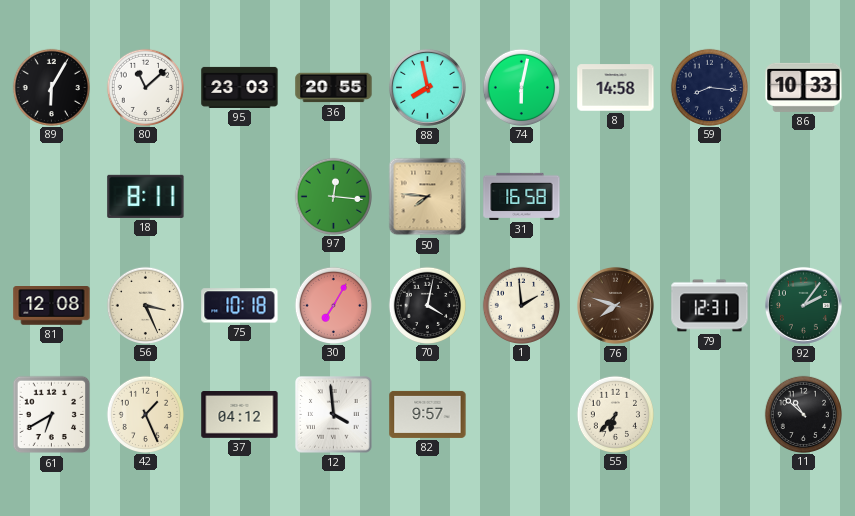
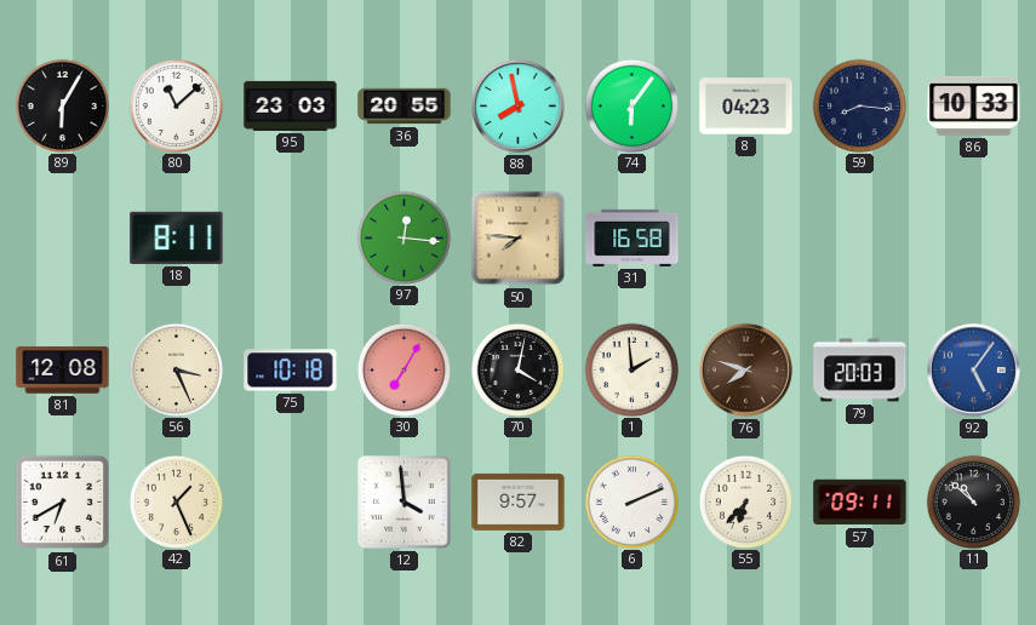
74: 6:02 -> 6:06
8: 14:58 -> 04:23
79: 12:31 -> 20:03
92: 2:06 -> 5:06
92 dial: green -> blue
37: 04:12 -> none
6: none -> 2:11
57: none -> 09:11
